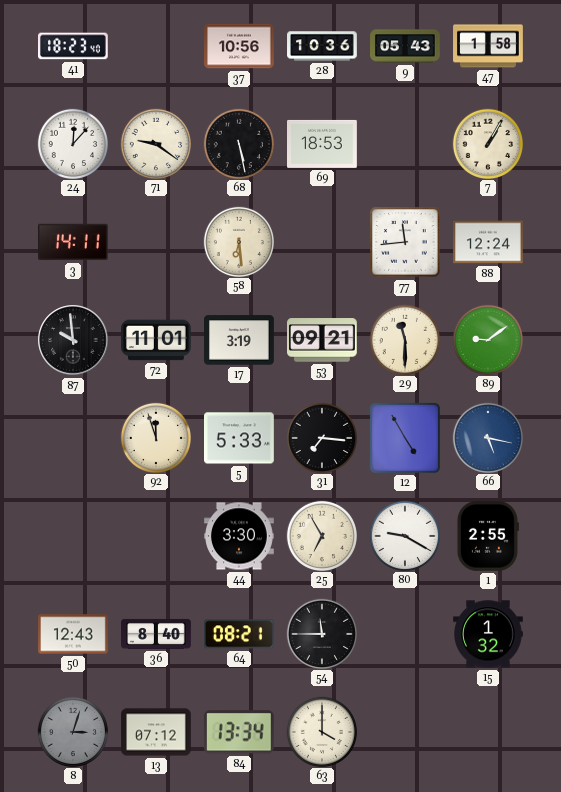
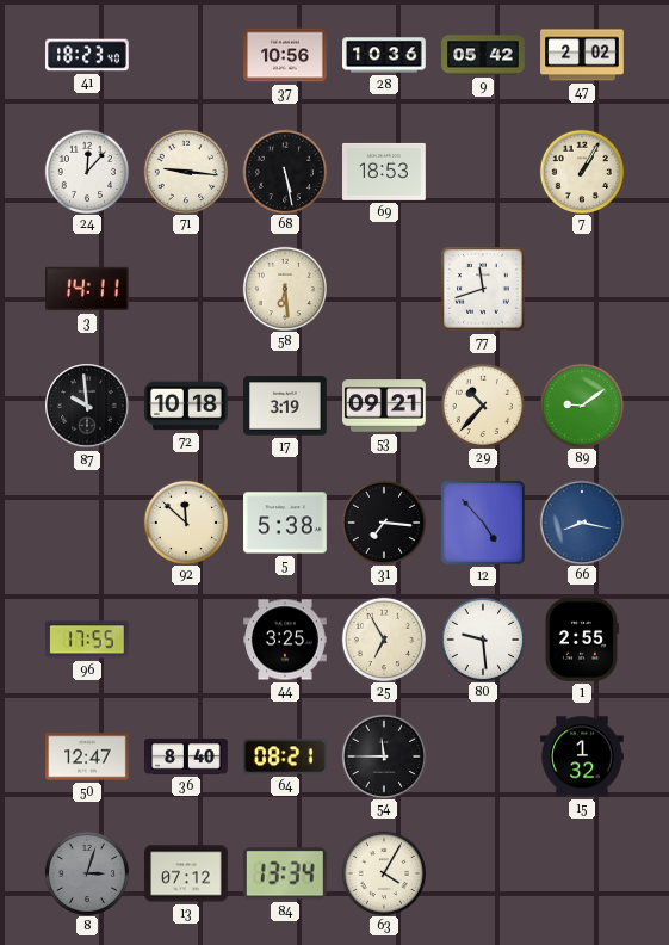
9: 05:43 -> 05:42
47: 1:58 -> 2:02
71: 9:21 -> 9:16
77: 11:44 -> 11:42
88: 12:24 -> none
72: 11:01 -> 10:18
29: 11:30 -> 10:37
92: 11:57 -> 11:52
5: 5:33 -> 5:38
12: 4:55 -> 4:53
66: 5:17 -> 8:17
96: none -> 17:55
44: 3:30 -> 3:25
80: 9:20 -> 9:29
50: 12:43 -> 12:47
63: 4:00 -> 4:05
